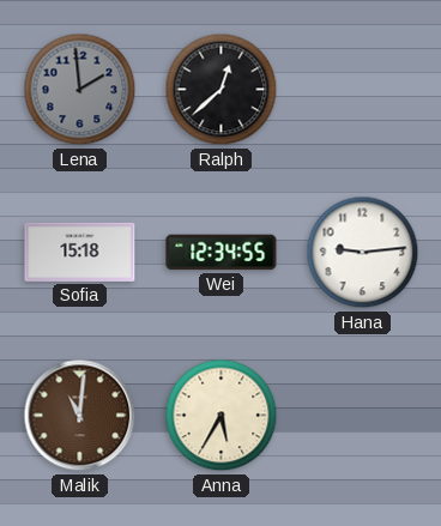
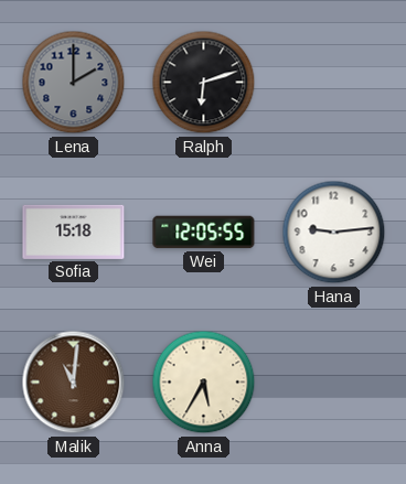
Lena: 1:59 -> 2:00
Ralph: 12:38 -> 6:12
Wei: 12:34 -> 12:05
